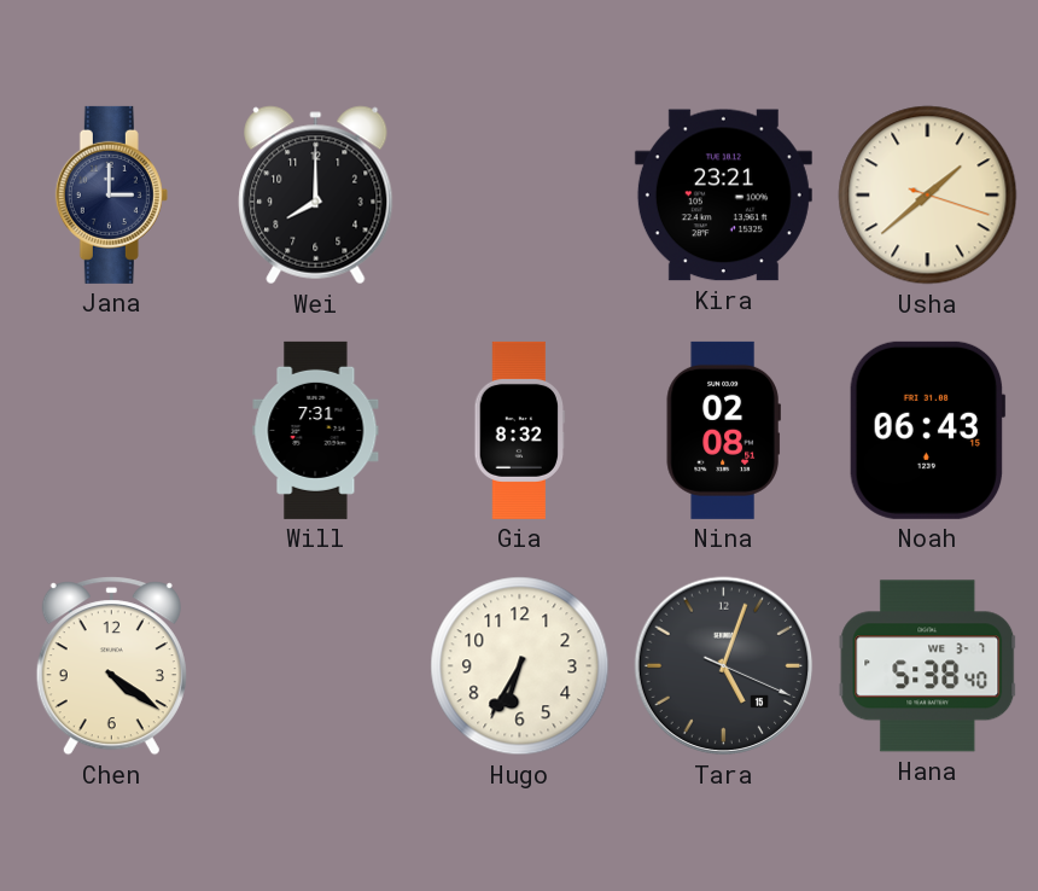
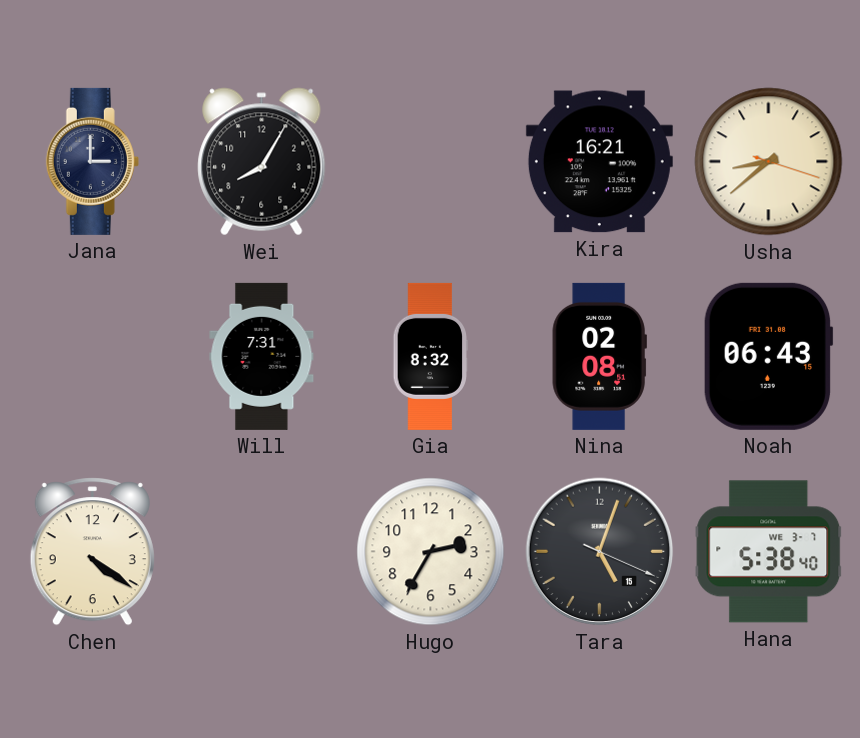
Wei: 8:00 -> 8:05
Kira: 23:21 -> 16:21
Usha: 1:38 -> 8:38
Hugo: 6:35 -> 2:35
